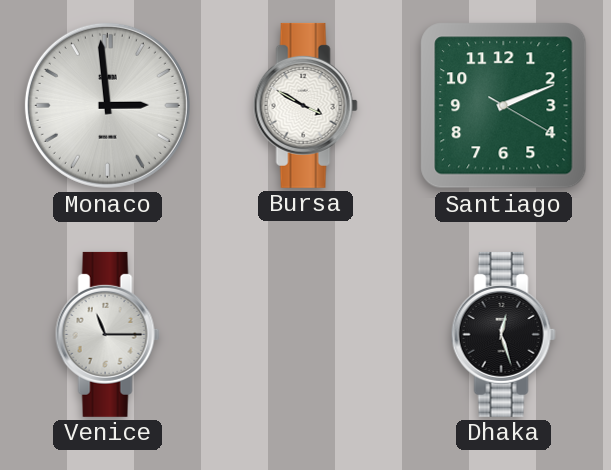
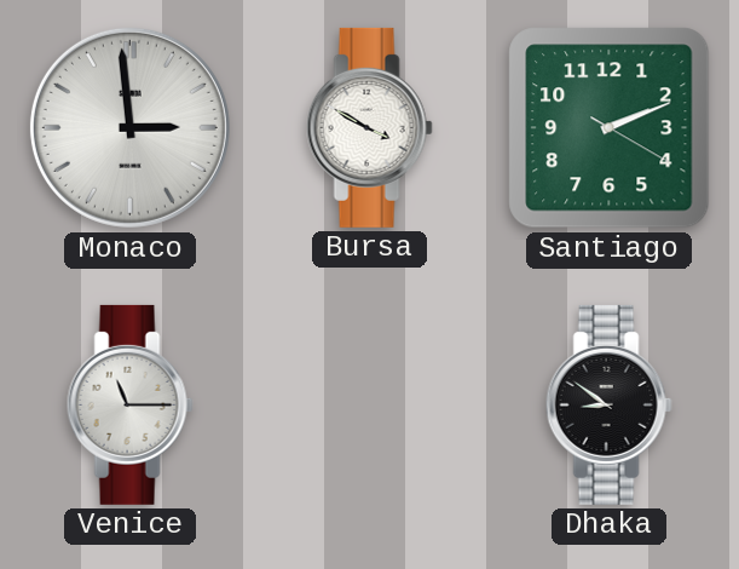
Dhaka: 12:27 -> 8:51
